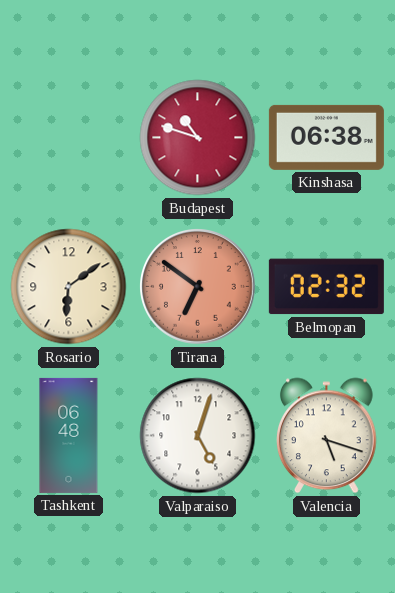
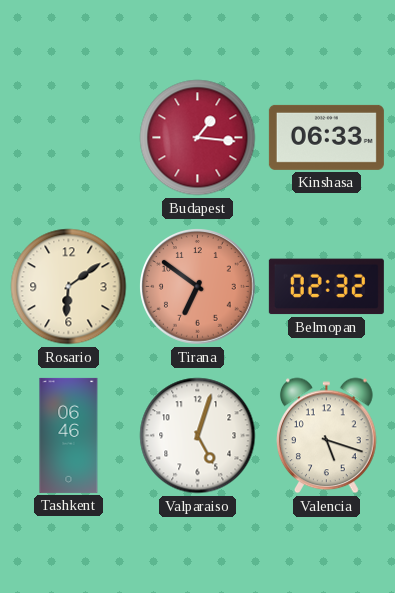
Budapest: 10:48 -> 1:16
Kinshasa: 06:38 -> 06:33
Tashkent: 06:48 -> 06:46
